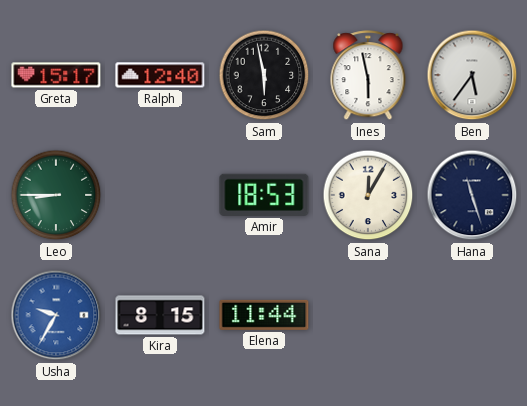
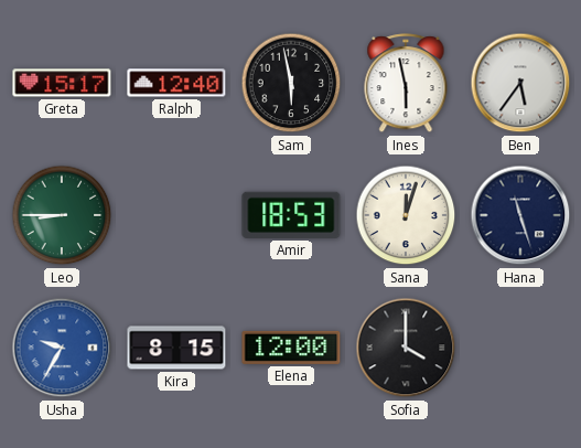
Sana: 12:05 -> 12:03
Elena: 11:44 -> 12:00
Sofia: none -> 4:00
